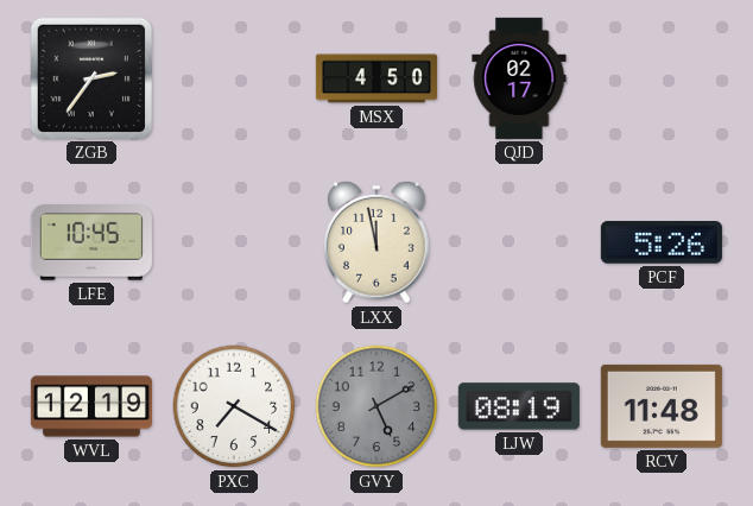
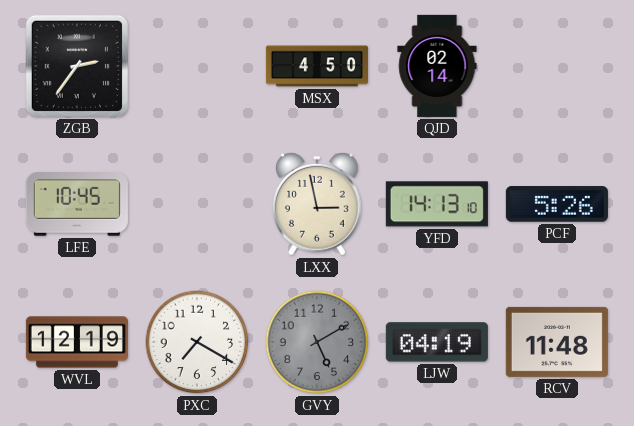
QJD: 02:17 -> 02:14
LXX: 11:58 -> 2:58
YFD: none -> 14:13
LJW: 08:19 -> 04:19
